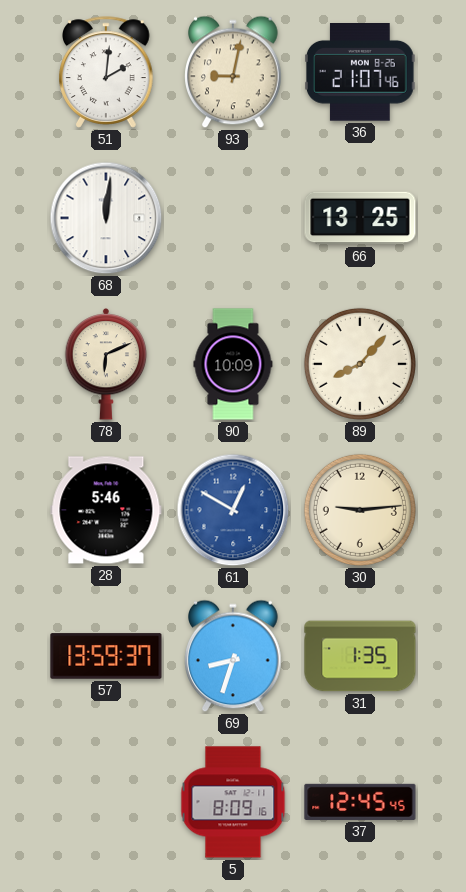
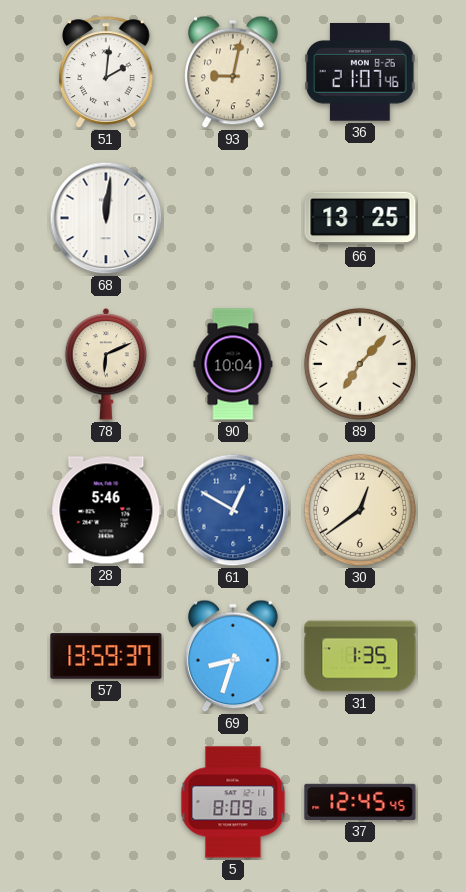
90: 10:09 -> 10:04
89: 8:07 -> 7:07
30: 9:14 -> 12:39
